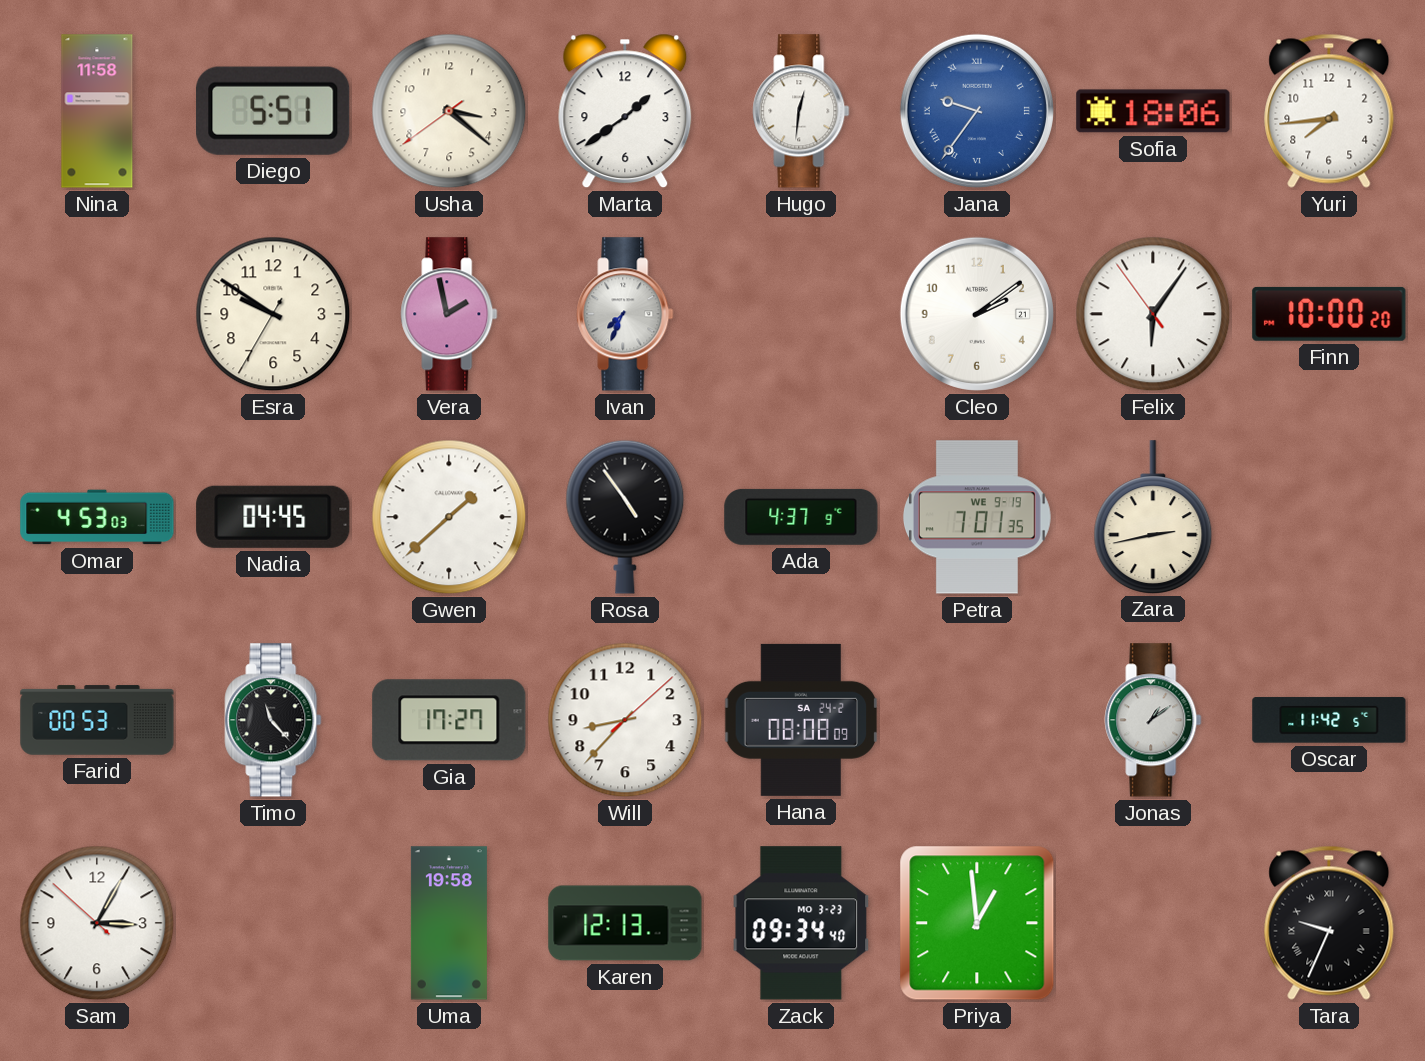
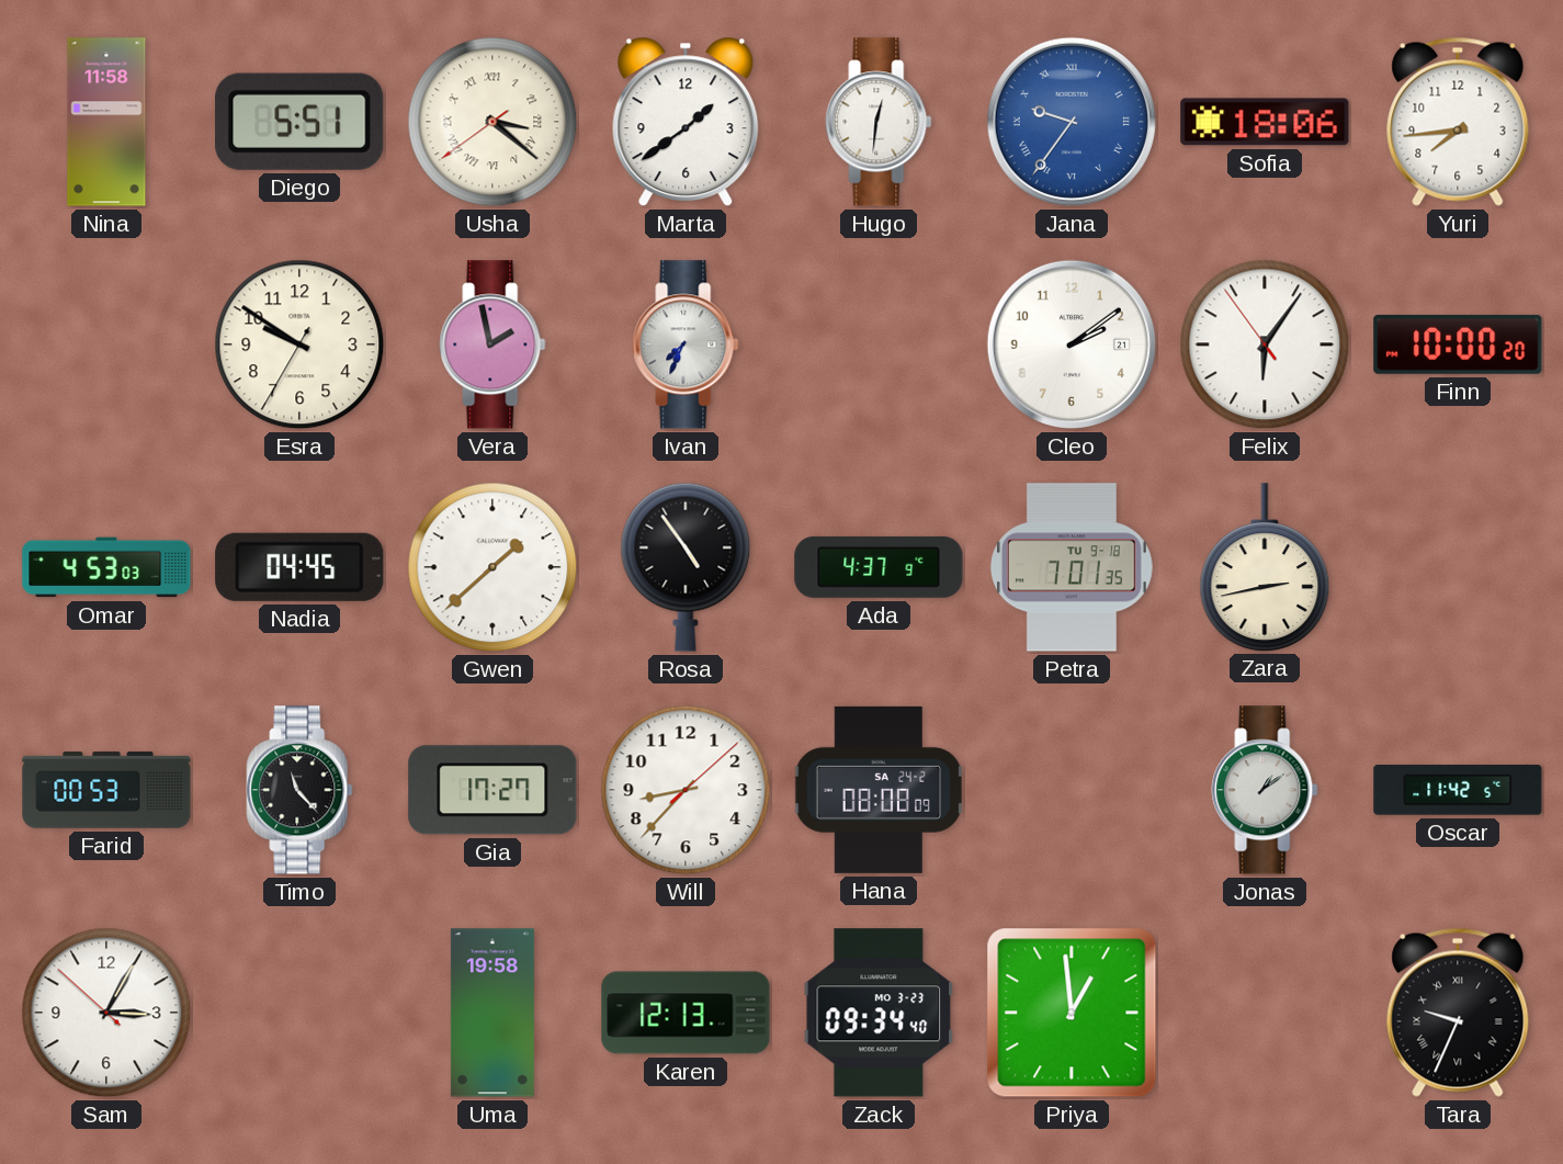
Usha numerals: Arabic -> Roman
Petra date: WE 9-19 -> TU 9-18
